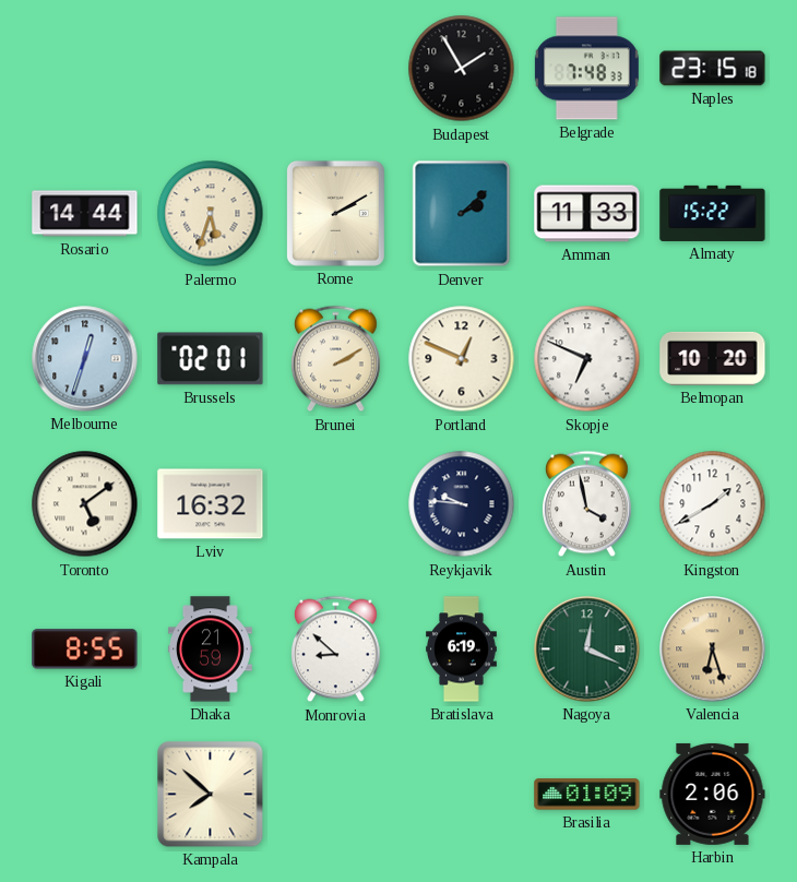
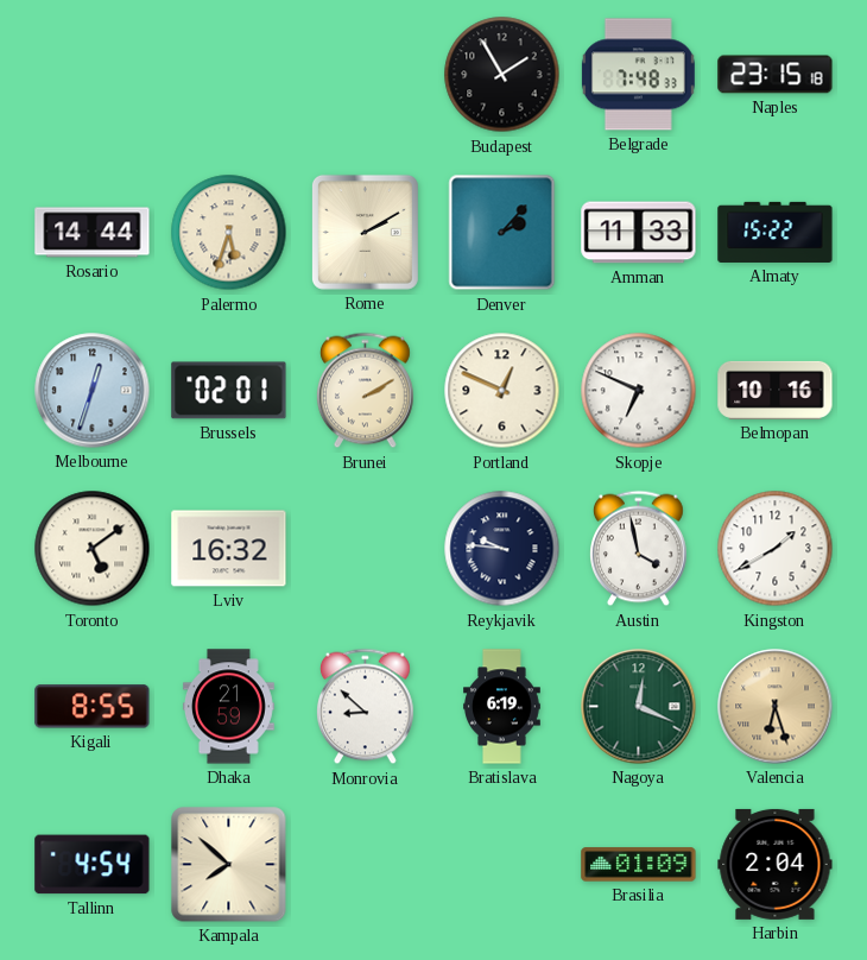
Denver: 2:08 -> 2:07
Belmopan: 10:20 -> 10:16
Tallinn: none -> 4:54
Harbin: 2:06 -> 2:04
